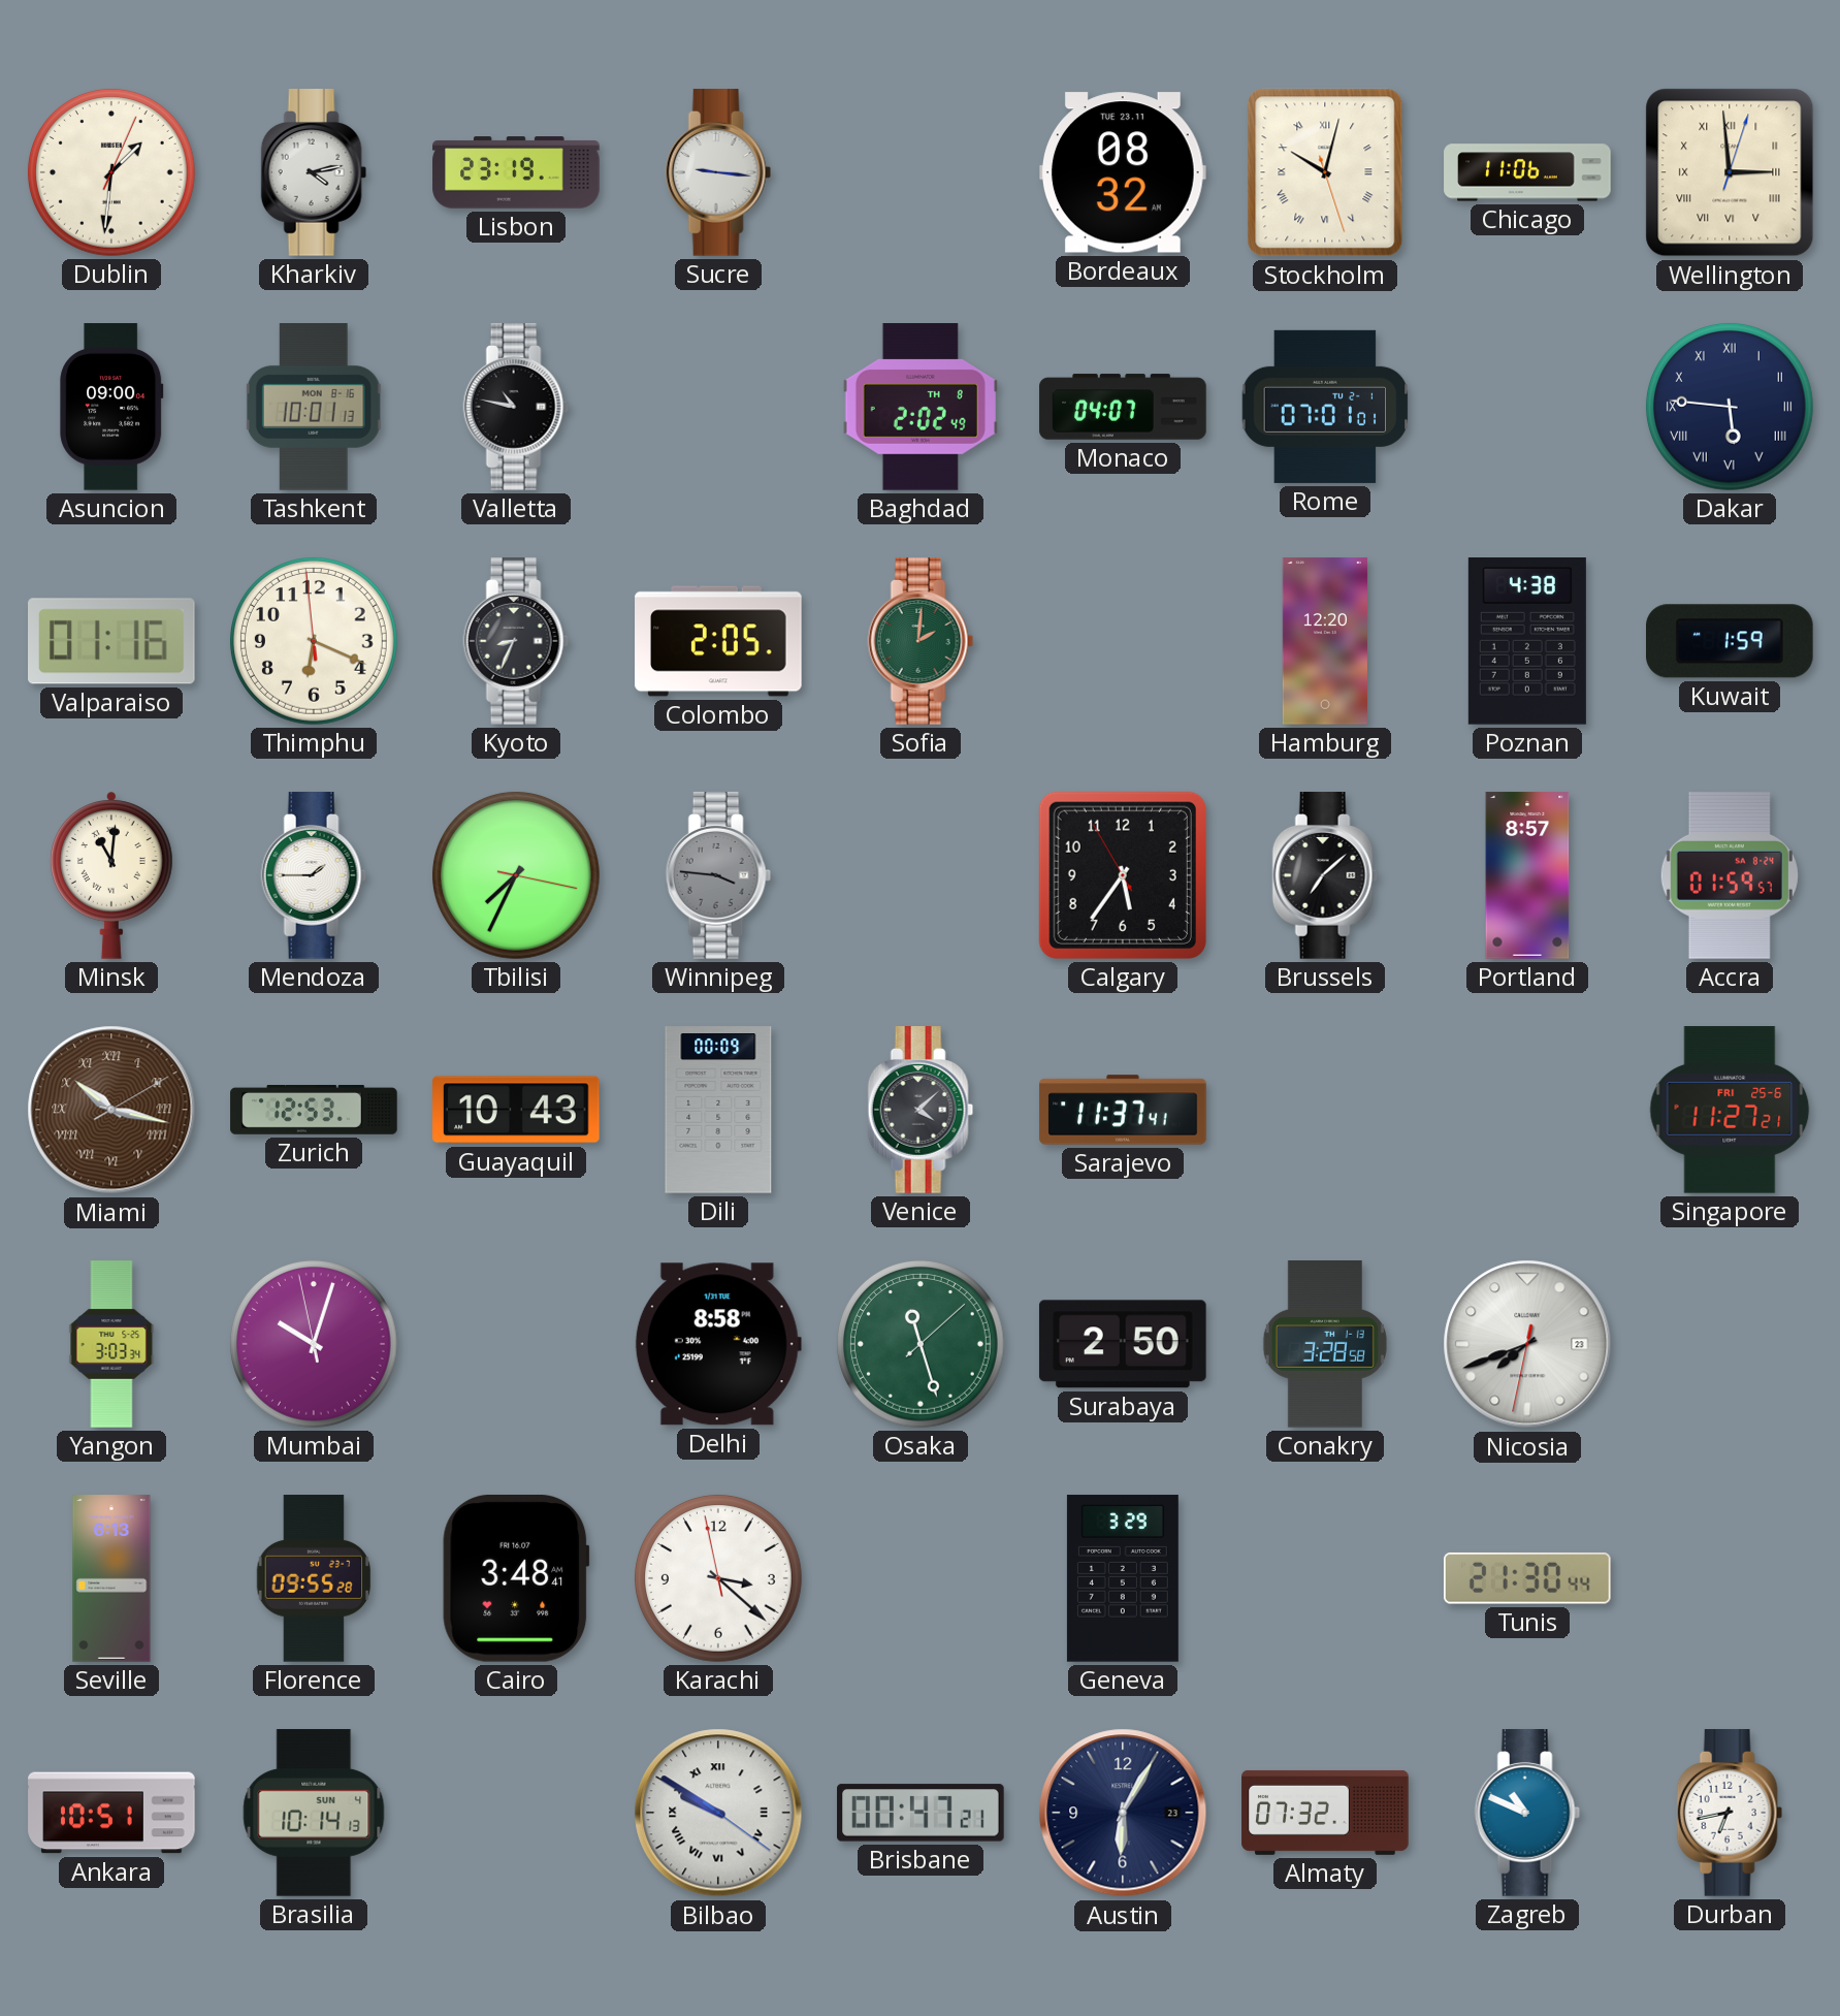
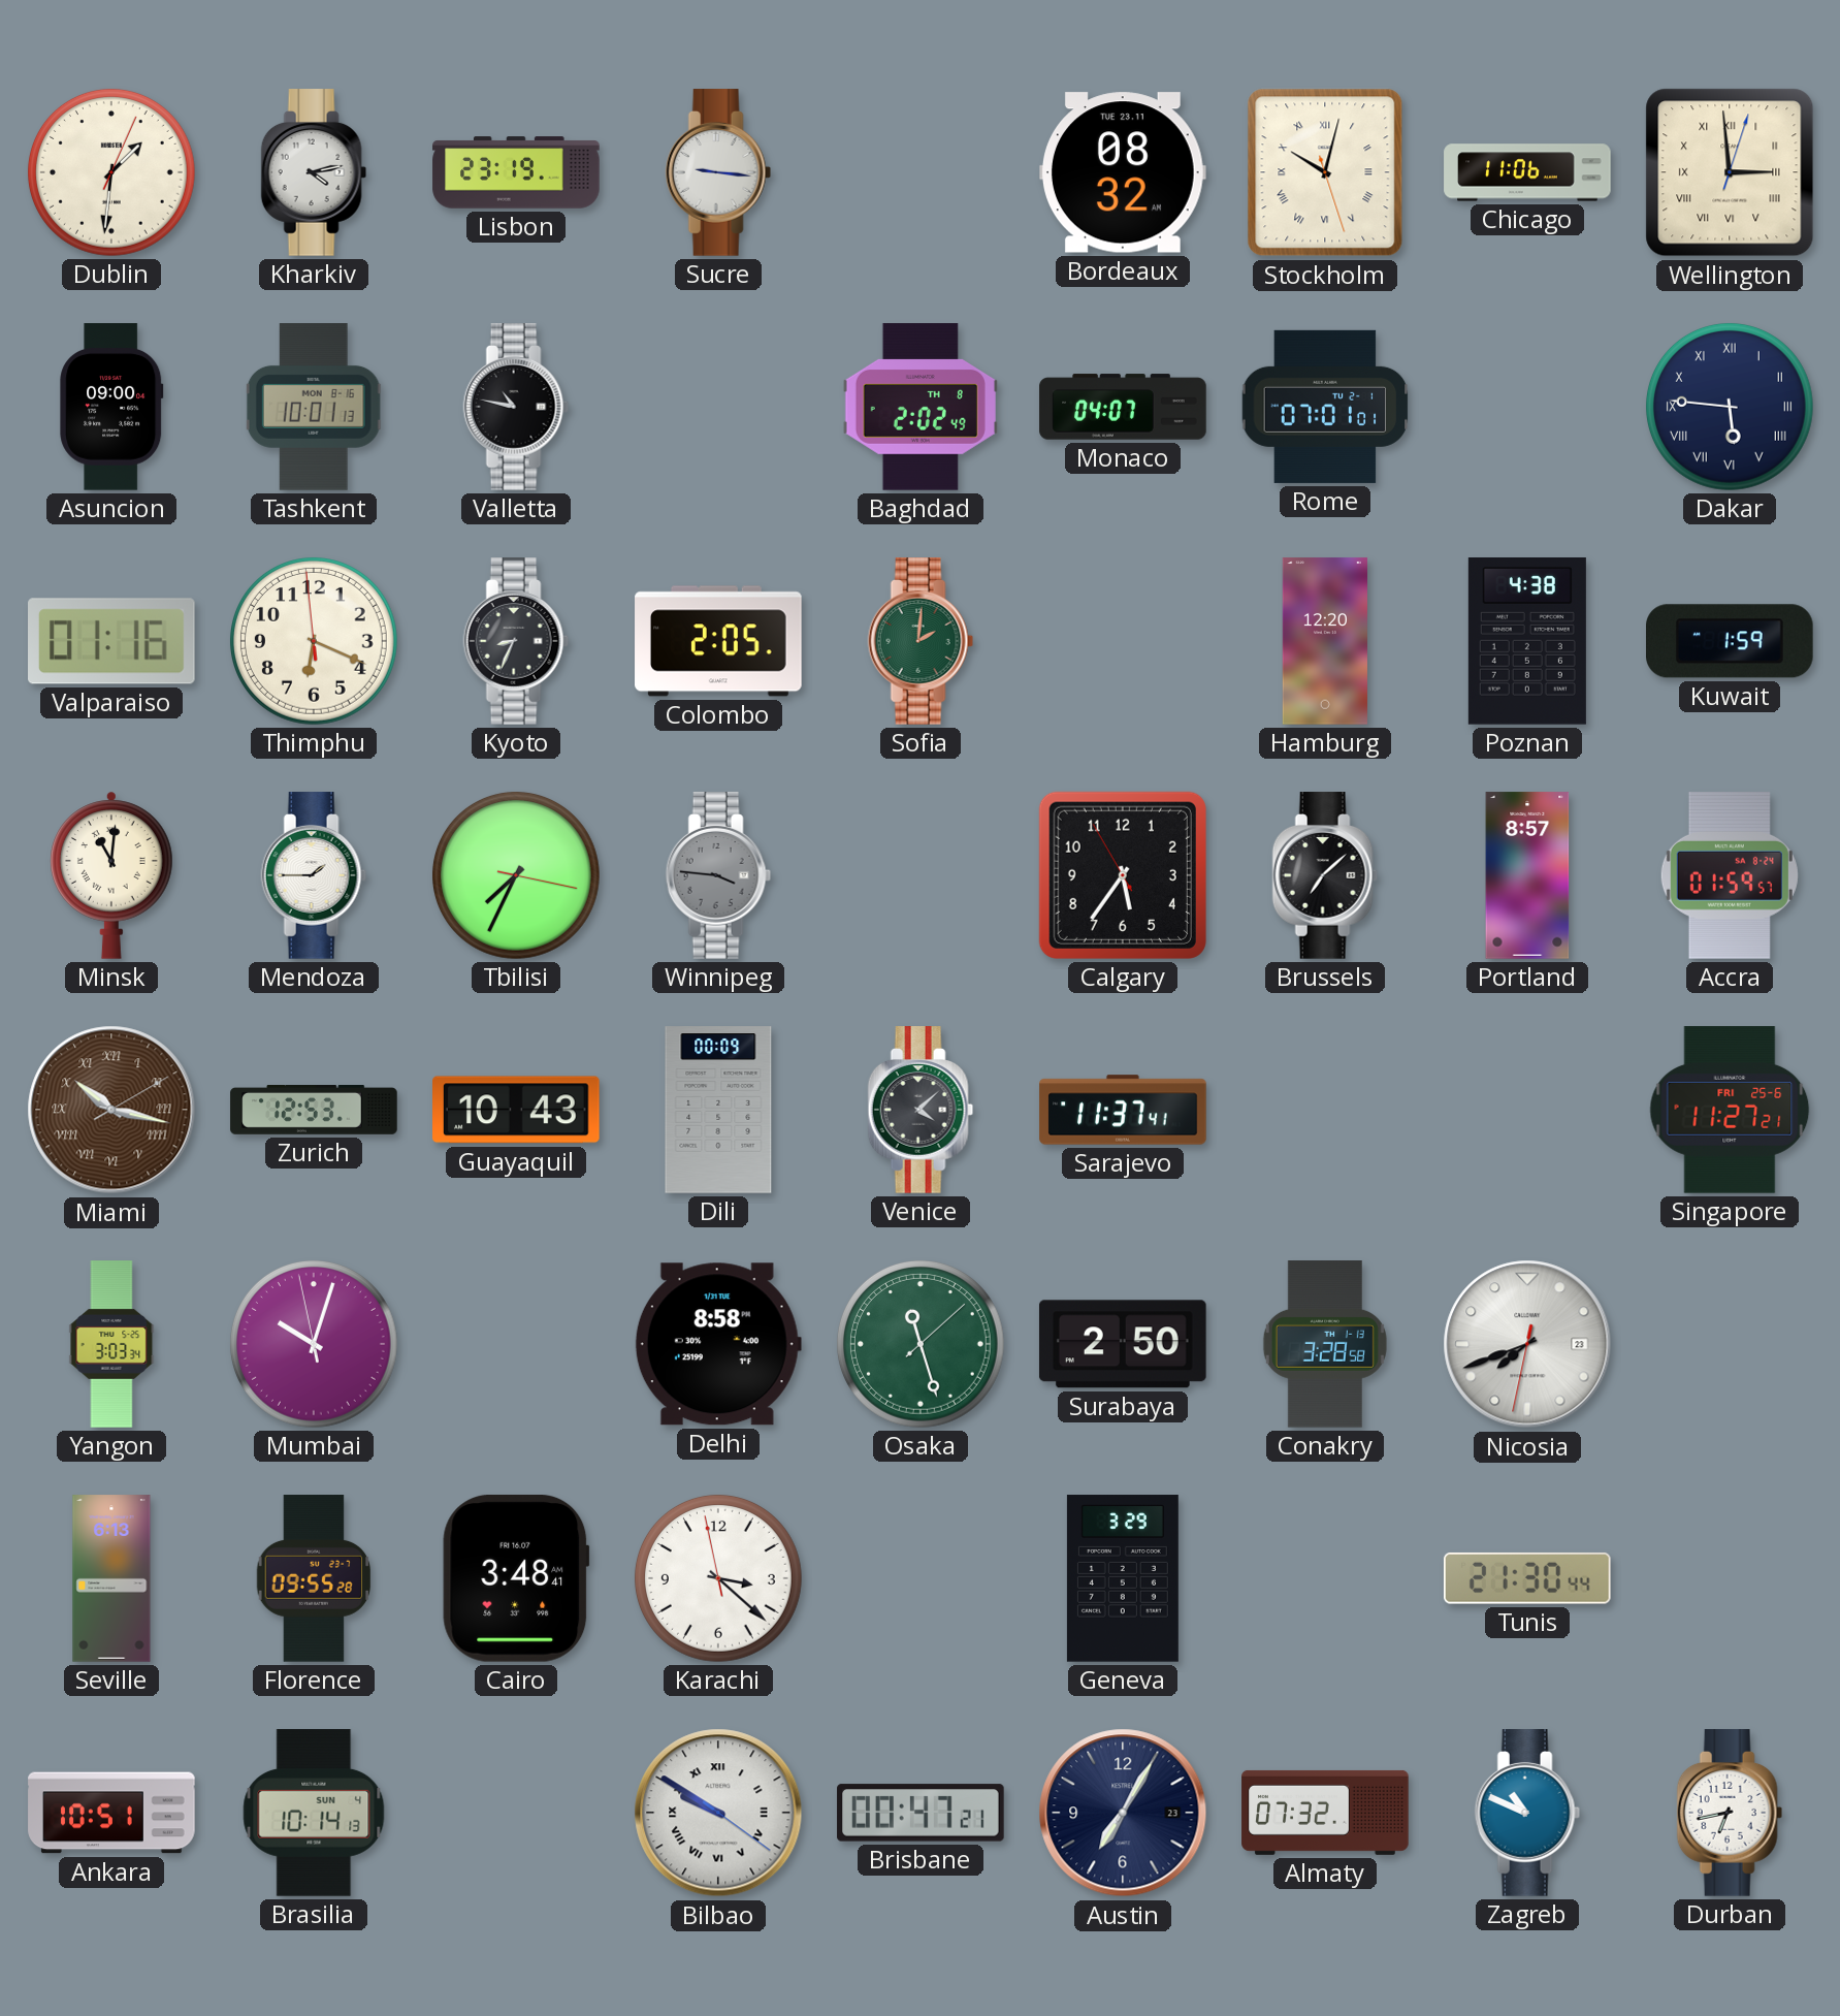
Austin: 6:05 -> 7:05
